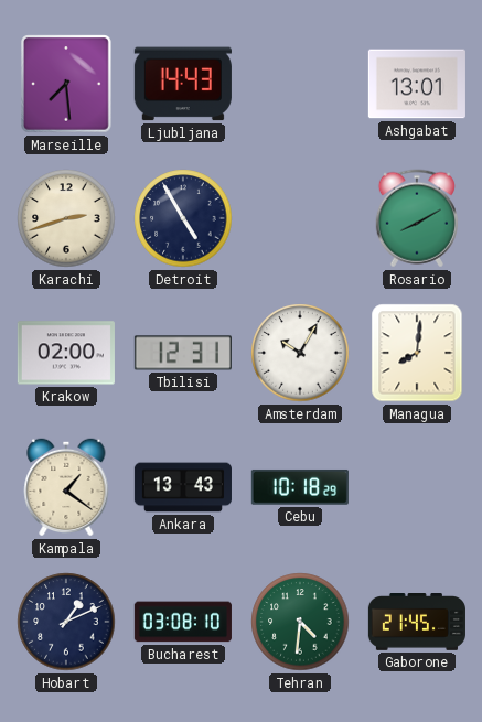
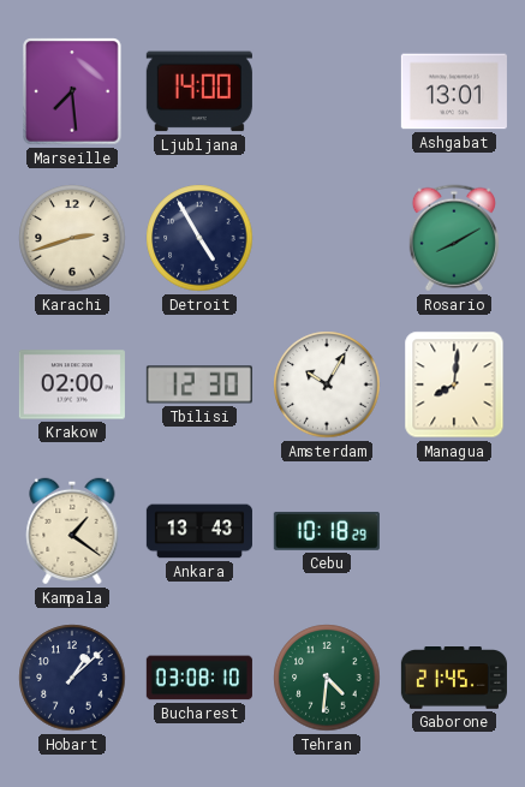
Ljubljana: 14:43 -> 14:00
Tbilisi: 12:31 -> 12:30
Hobart: 1:11 -> 1:08
